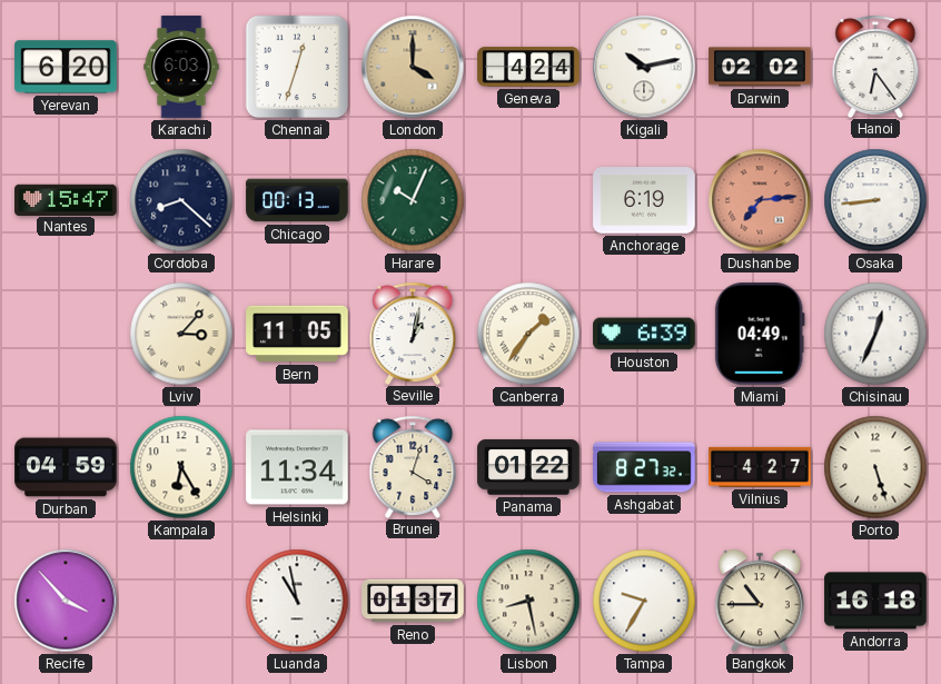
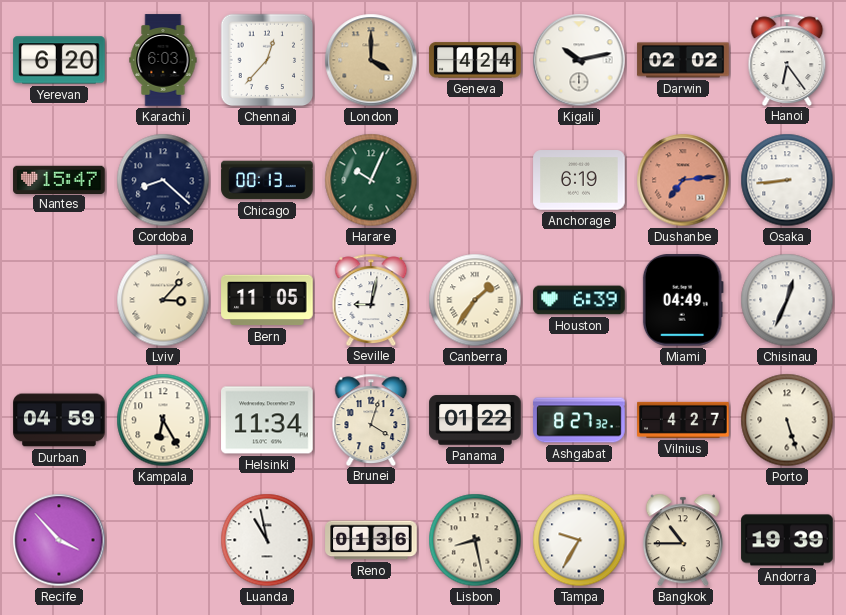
Chennai: 12:33 -> 12:37
Seville: 1:02 -> 9:02
Reno: 01:37 -> 01:36
Andorra: 16:18 -> 19:39
